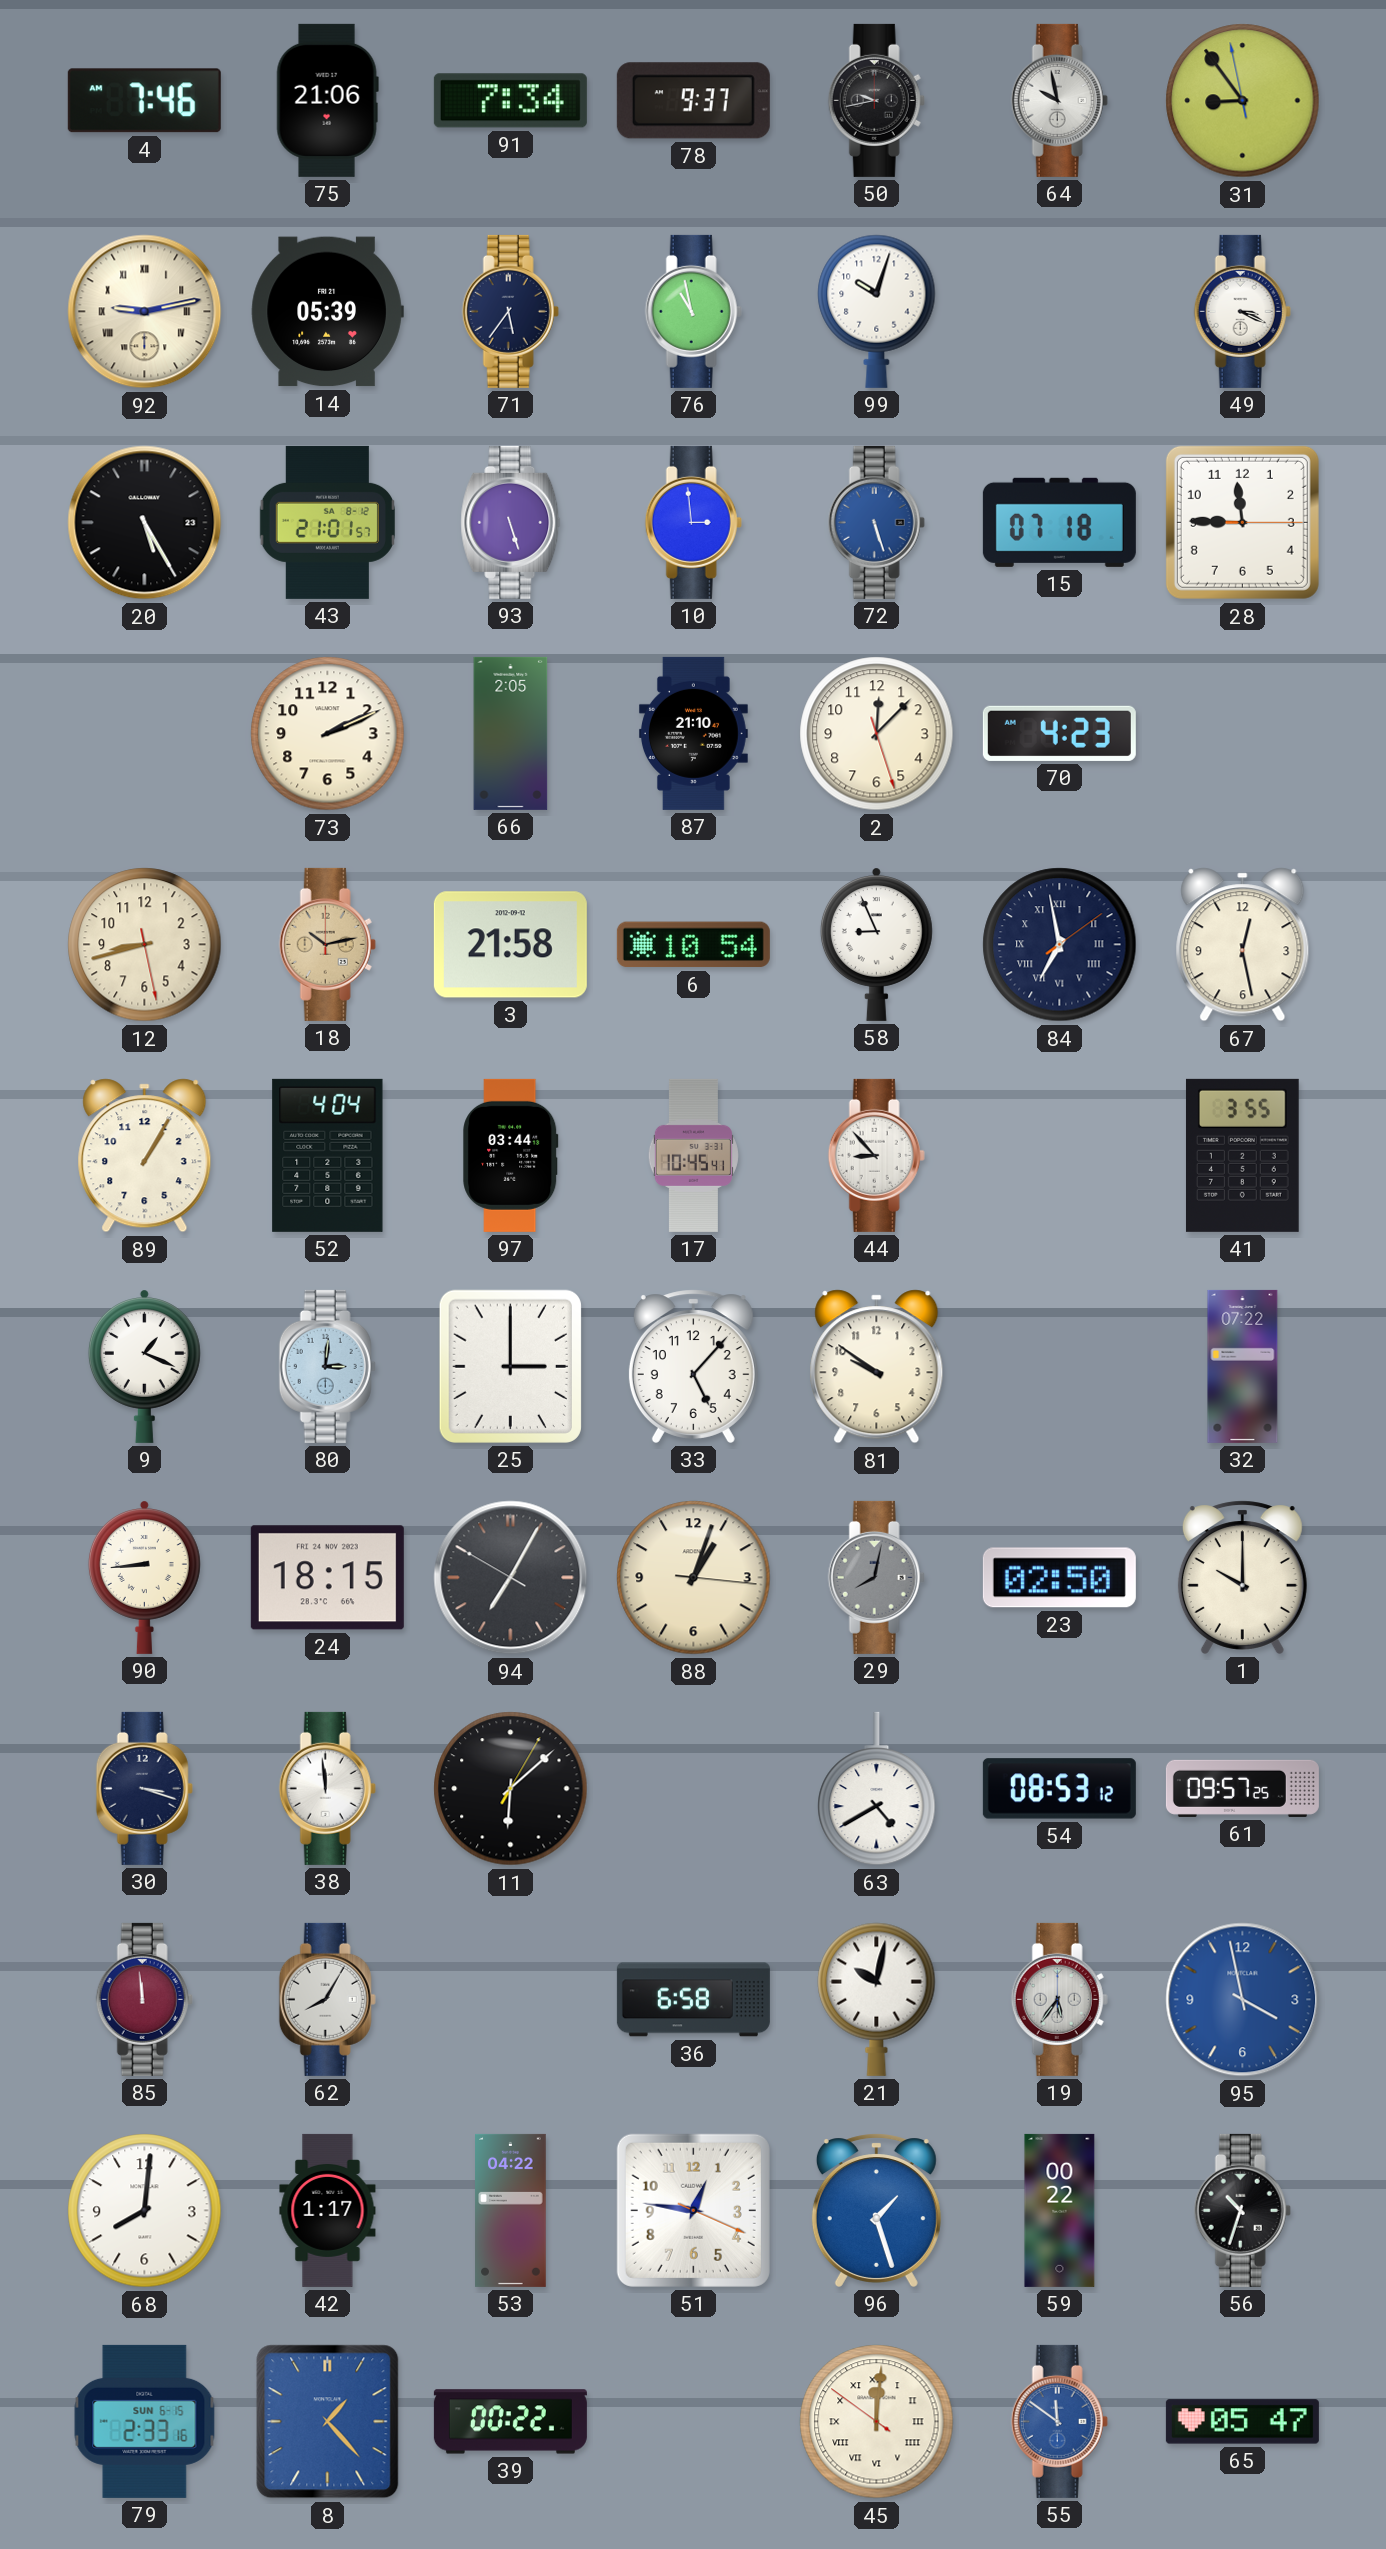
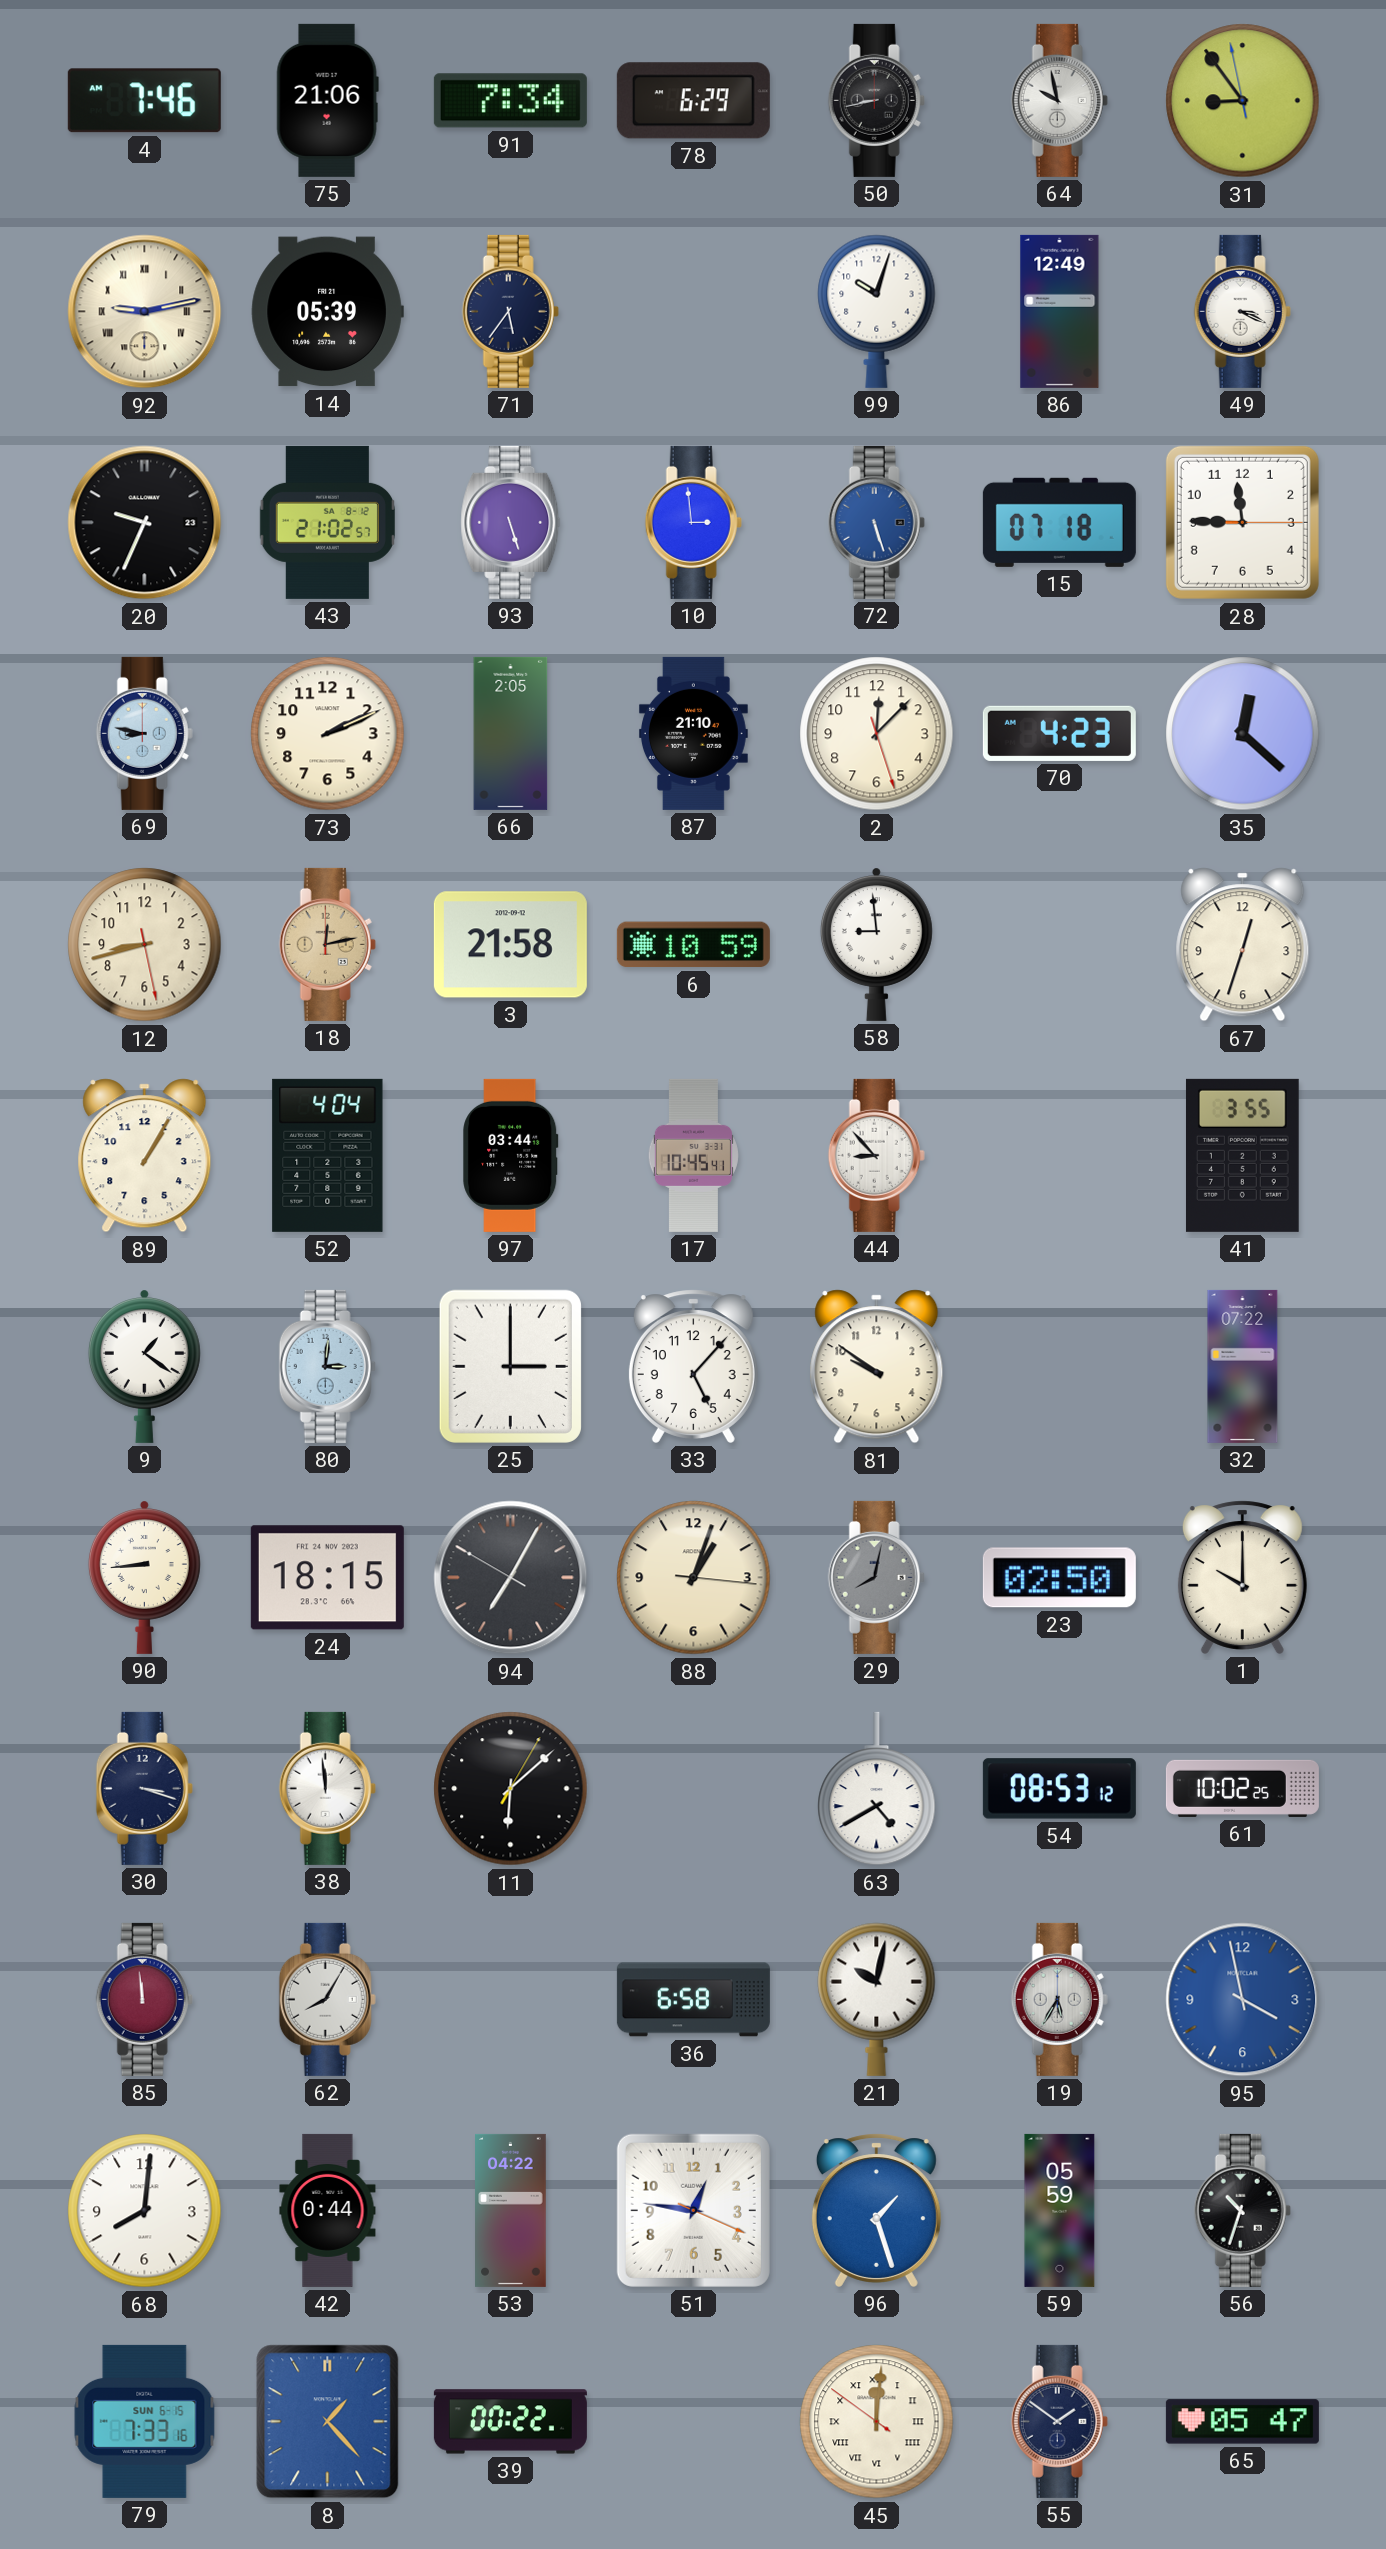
78: 9:37 -> 6:29
50: 9:43 -> 8:43
76: 10:58 -> none
86: none -> 12:49
20: 5:25 -> 9:34
43: 21:01 -> 21:02
69: none -> 8:47
35: none -> 12:22
18: 10:13 -> 12:13
6: 10:54 -> 10:59
58: 8:56 -> 8:59
84: 6:58 -> none
67: 12:28 -> 12:33
9: 1:19 -> 1:21
61: 09:57 -> 10:02
19: 5:36 -> 5:35
42: 1:17 -> 0:44
59: 00:22 -> 05:59
79: 2:33 -> 7:33
55: 11:51 -> 1:51
55 dial: blue -> navy
